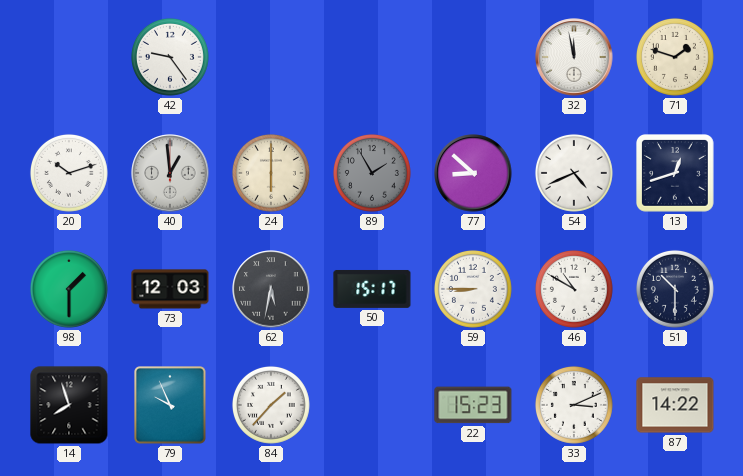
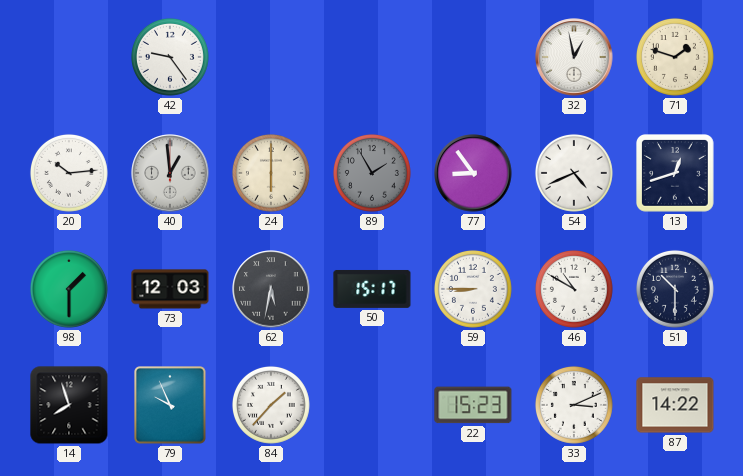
32: 11:58 -> 12:58
20: 10:12 -> 10:14
77: 8:52 -> 8:54
